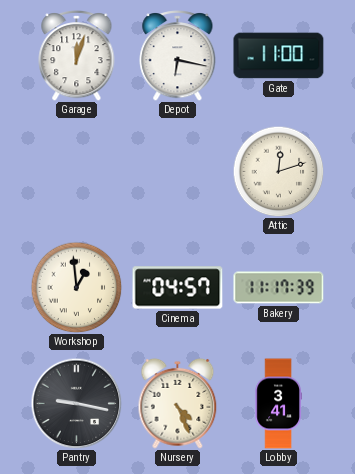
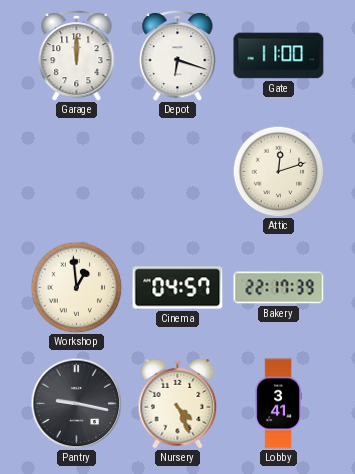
Garage: 12:03 -> 12:00
Depot: 6:17 -> 6:18
Bakery: 11:17 -> 22:17
